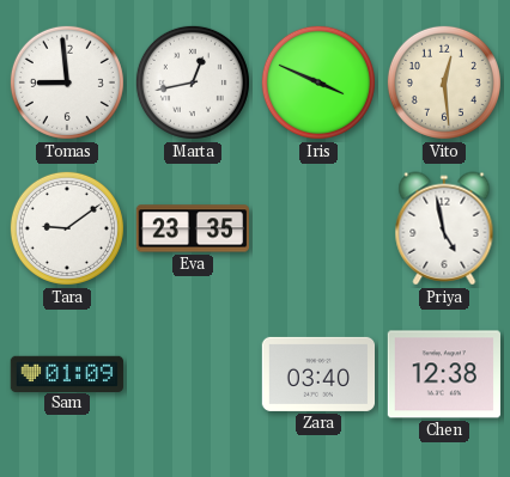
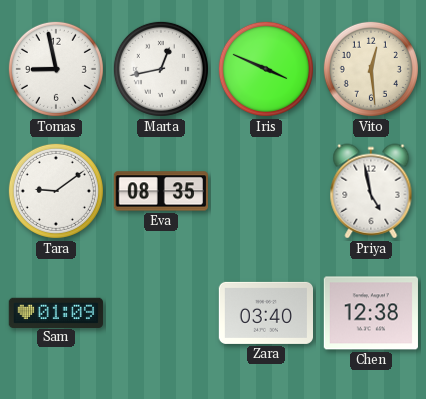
Tomas: 8:59 -> 8:58
Eva: 23:35 -> 08:35
